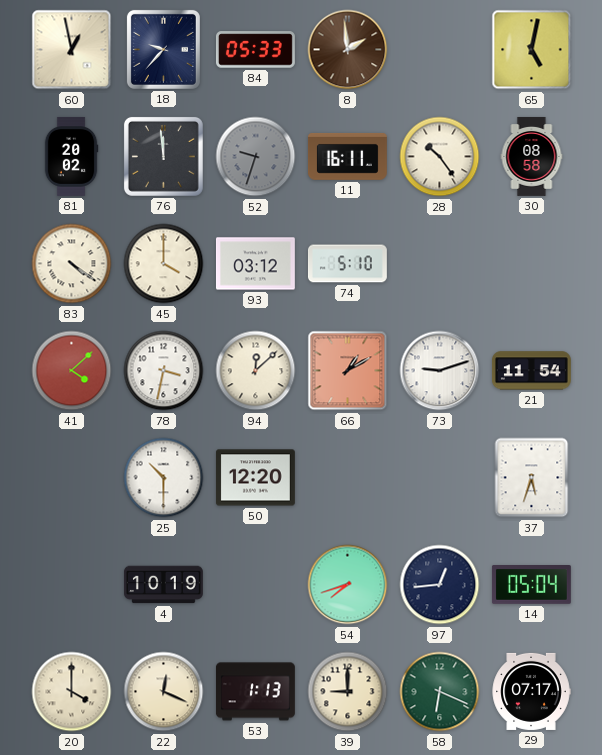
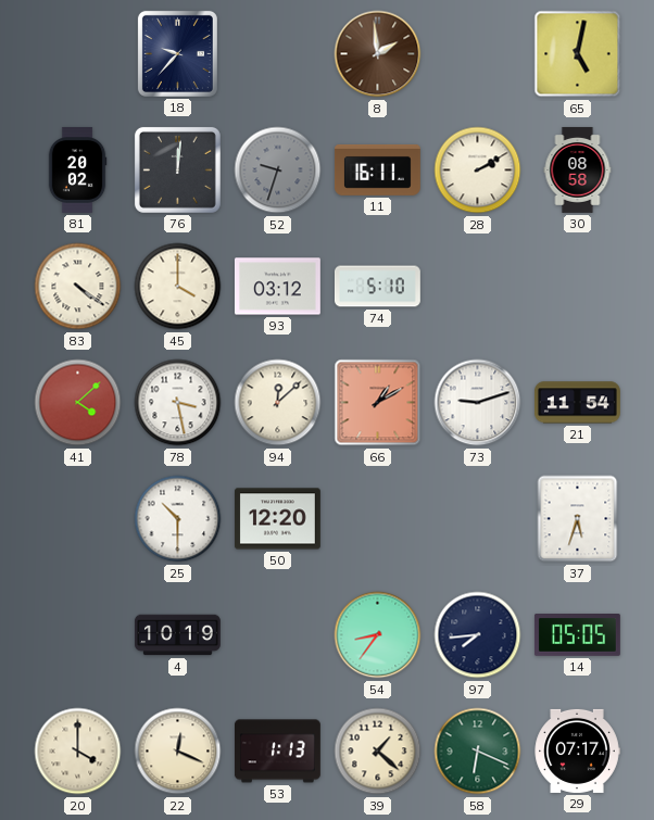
60: 12:58 -> none
84: 05:33 -> none
76: 11:59 -> 12:01
28: 10:24 -> 2:10
78: 3:32 -> 3:28
54: 7:42 -> 8:36
97: 12:44 -> 7:44
14: 05:04 -> 05:05
39: 9:00 -> 1:22
